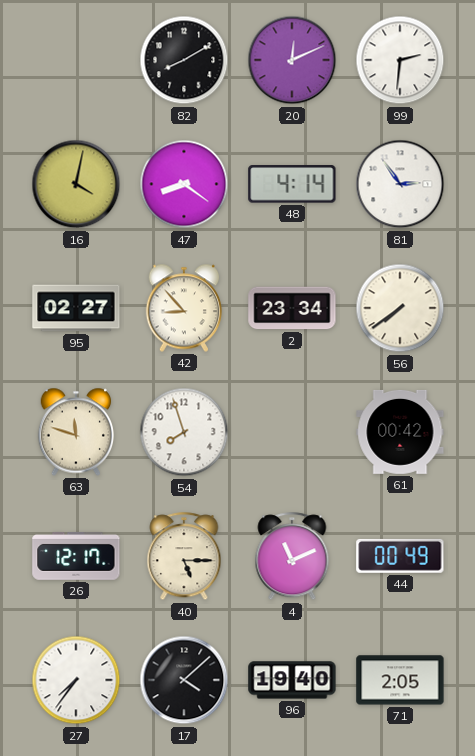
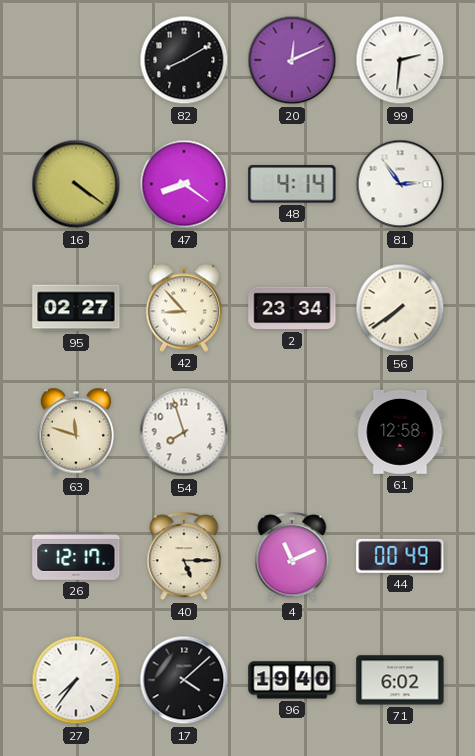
16: 4:02 -> 4:21
61: 00:42 -> 12:58
71: 2:05 -> 6:02
